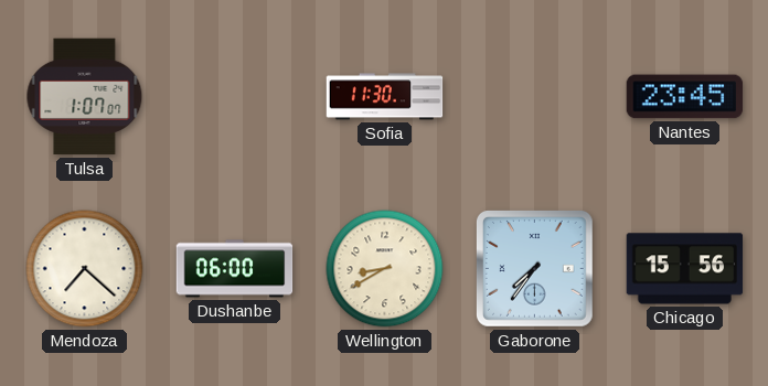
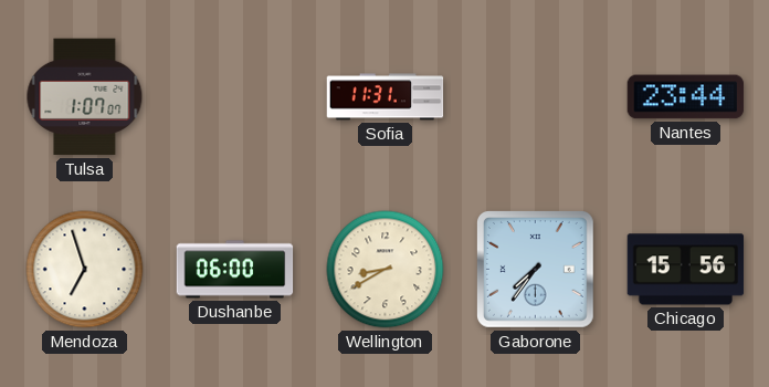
Sofia: 11:30 -> 11:31
Nantes: 23:45 -> 23:44
Mendoza: 7:22 -> 6:57
